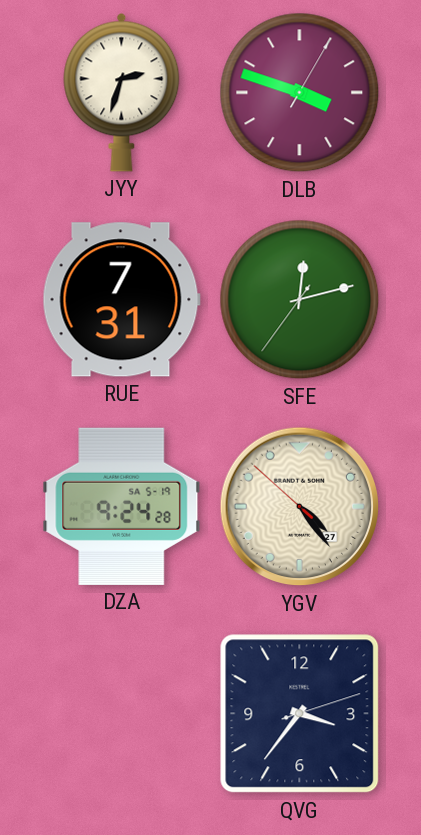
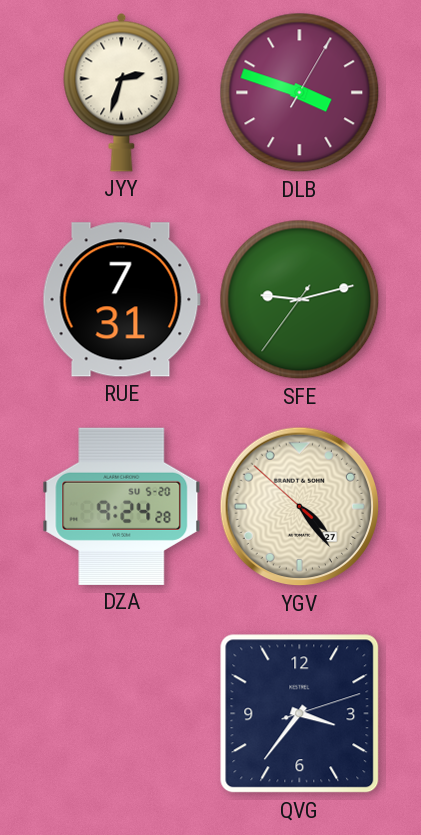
SFE: 12:12 -> 9:12
DZA date: SA 5-19 -> SU 5-20
